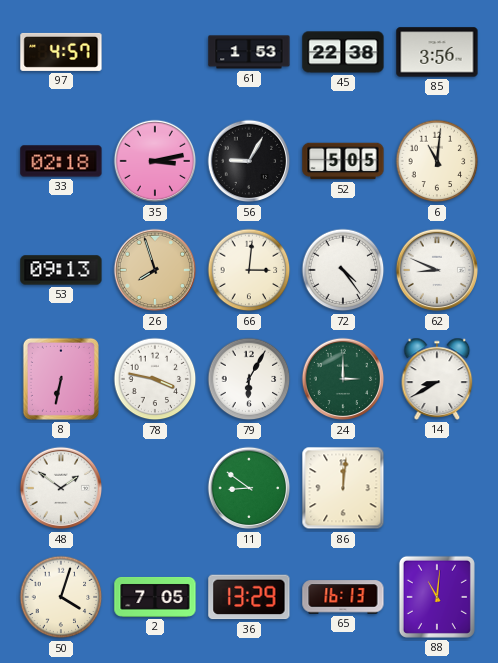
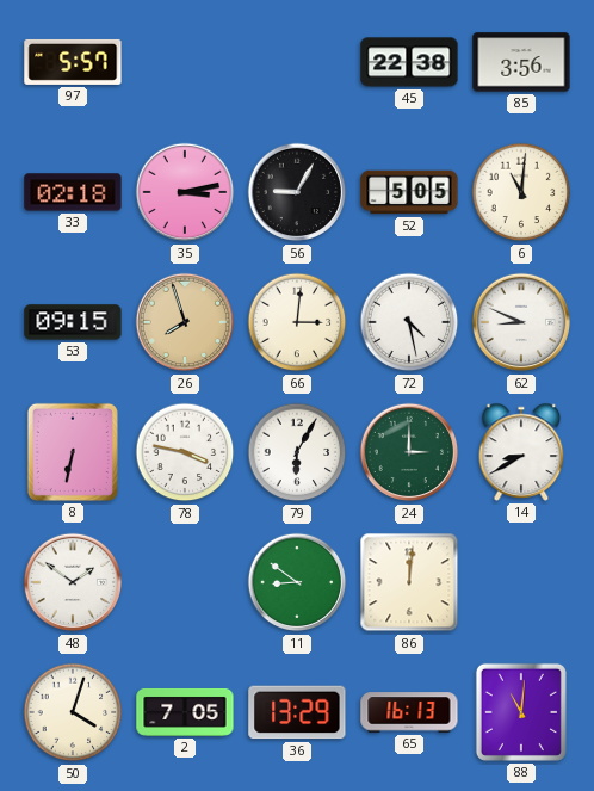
97: 4:57 -> 5:57
61: 1:53 -> none
53: 09:13 -> 09:15
72: 4:24 -> 4:28
